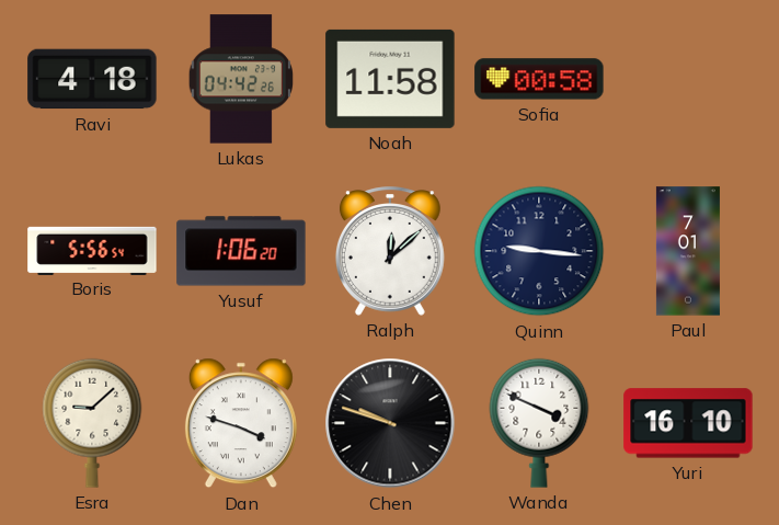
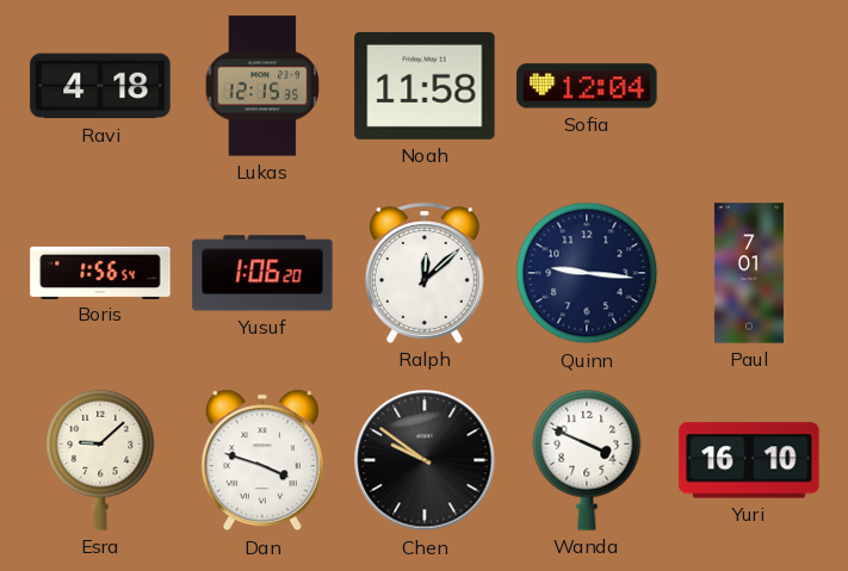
Lukas: 04:42 -> 12:15
Sofia: 00:58 -> 12:04
Boris: 5:56 -> 1:56
Chen: 9:48 -> 9:51
